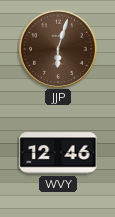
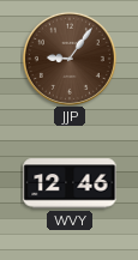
JJP: 6:03 -> 9:06
